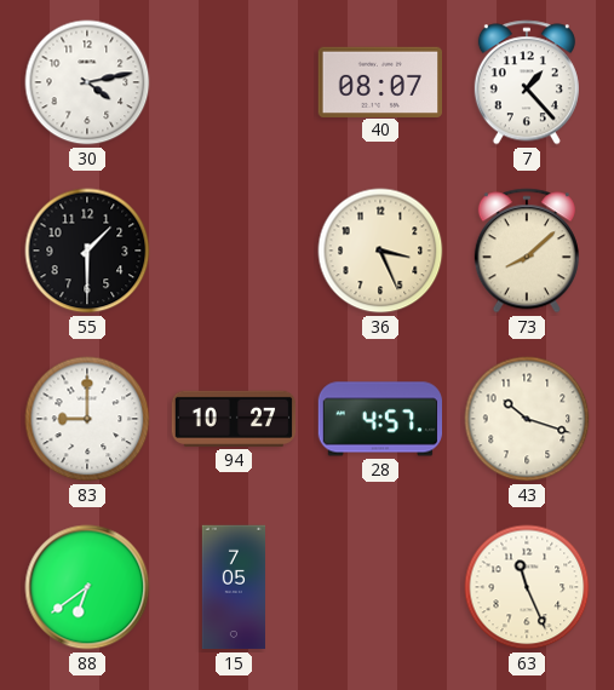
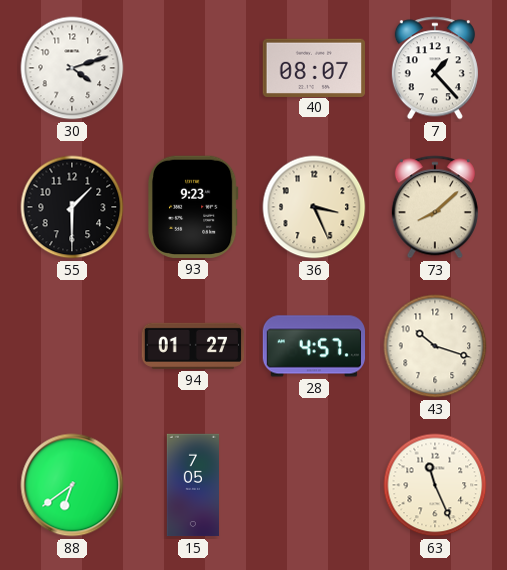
30: 4:13 -> 4:12
93: none -> 9:23
83: 9:00 -> none
94: 10:27 -> 01:27
